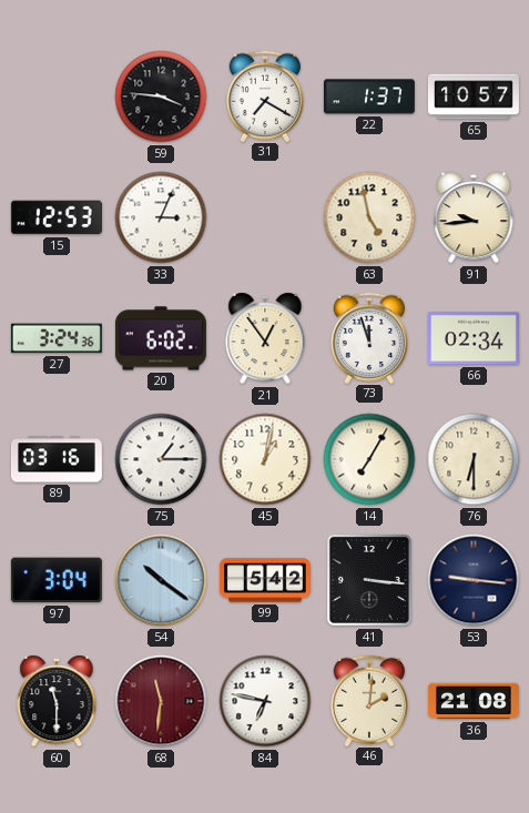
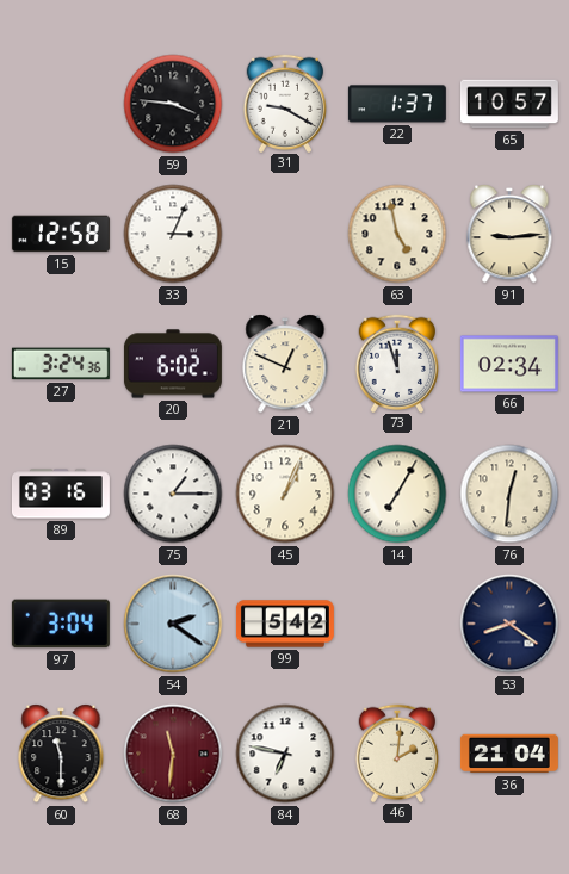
31: 7:20 -> 9:20
15: 12:53 -> 12:58
91: 9:44 -> 9:14
21: 12:54 -> 12:49
45: 1:02 -> 1:04
76: 6:30 -> 12:31
54: 10:21 -> 2:21
41: 3:16 -> none
53: 9:16 -> 8:21
36: 21:08 -> 21:04
